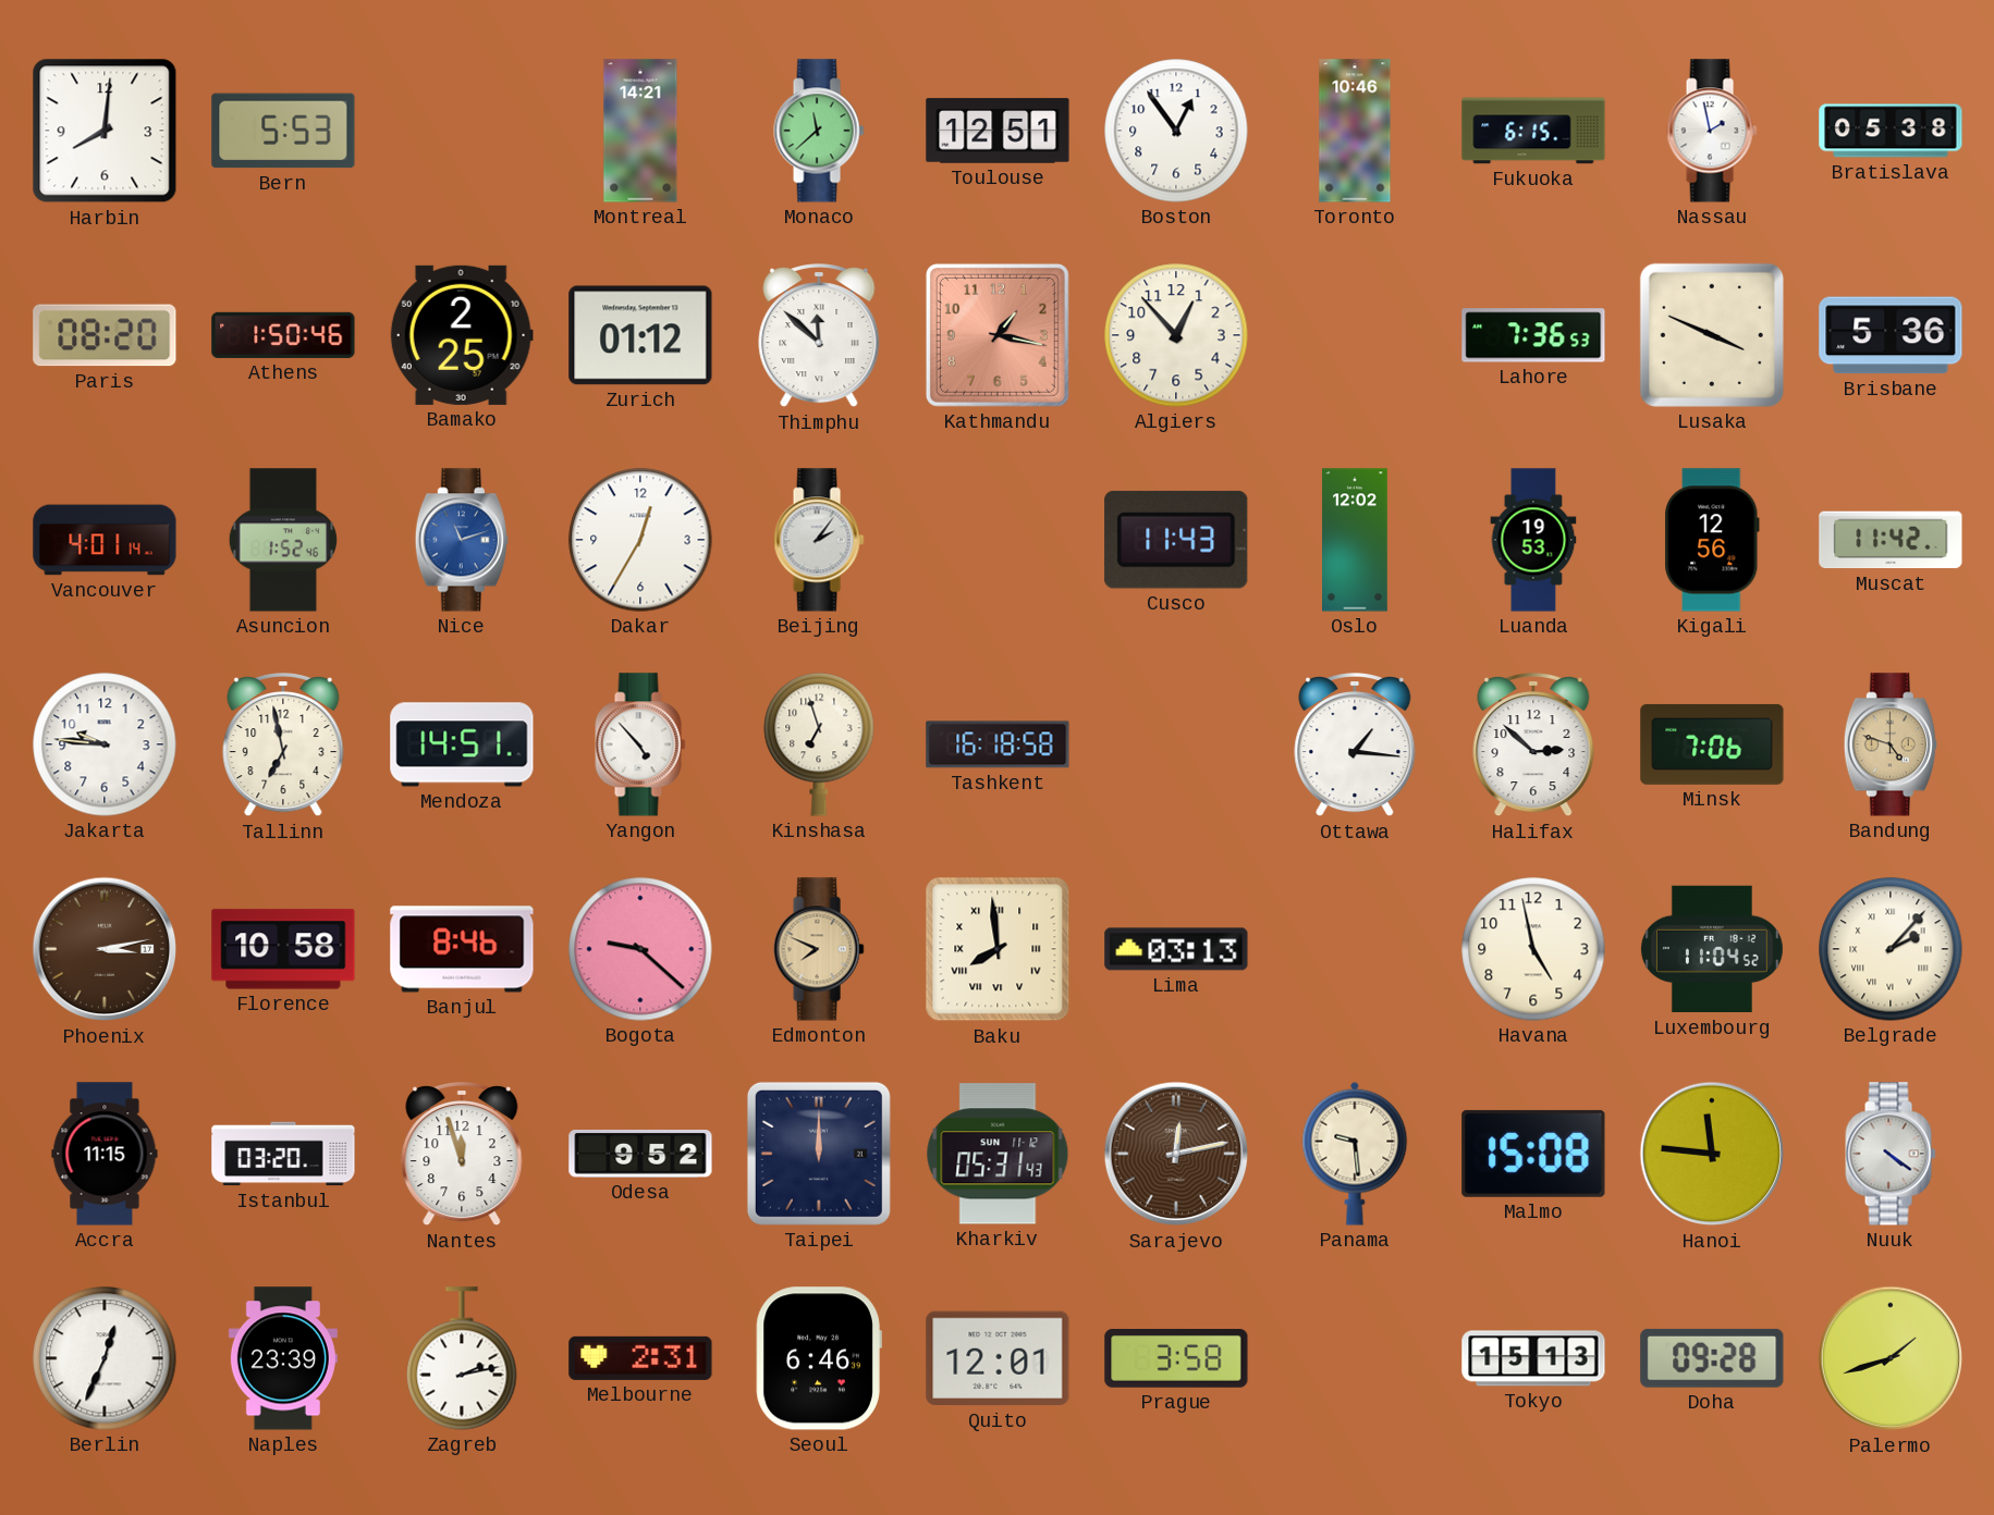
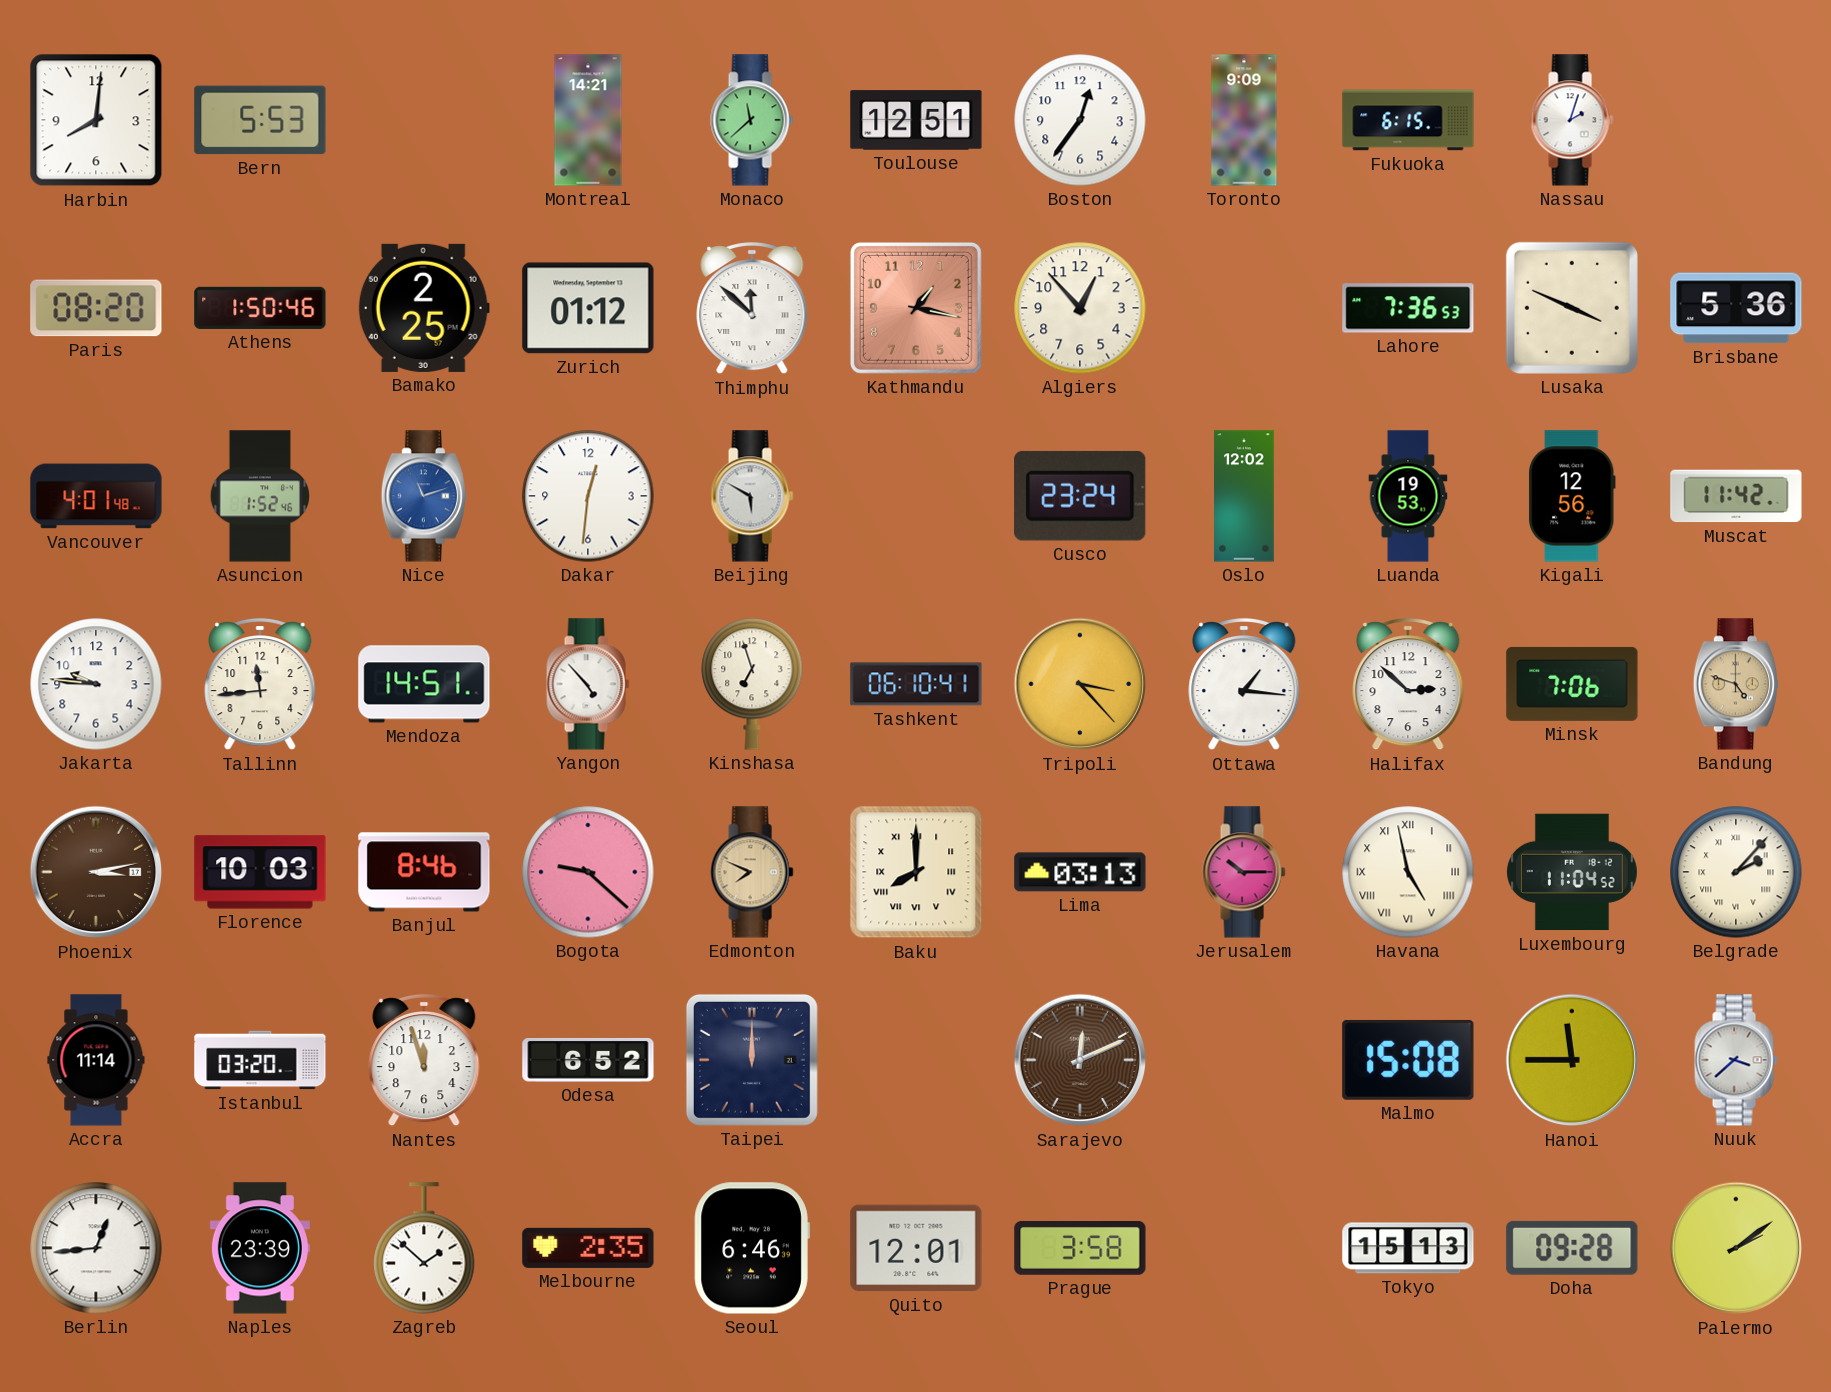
Boston: 12:54 -> 12:36
Toronto: 10:46 -> 9:09
Nassau: 1:58 -> 2:03
Bratislava: 05:38 -> none
Vancouver: 4:01:14 -> 4:01:48
Dakar: 12:35 -> 12:31
Beijing: 2:06 -> 5:50
Cusco: 11:43 -> 23:24
Tallinn: 6:58 -> 11:44
Tashkent: 16:18 -> 06:10
Tripoli: none -> 3:23
Florence: 10:58 -> 10:03
Baku: 7:59 -> 8:00
Jerusalem: none -> 10:15
Havana numerals: Arabic -> Roman
Accra: 11:15 -> 11:14
Odesa: 9:52 -> 6:52
Kharkiv: 05:31 -> none
Sarajevo: 12:13 -> 12:11
Panama: 9:29 -> none
Hanoi: 11:46 -> 11:45
Nuuk: 4:21 -> 3:38
Berlin: 12:34 -> 12:44
Zagreb: 2:13 -> 1:52
Melbourne: 2:31 -> 2:35
Palermo: 1:42 -> 2:09
